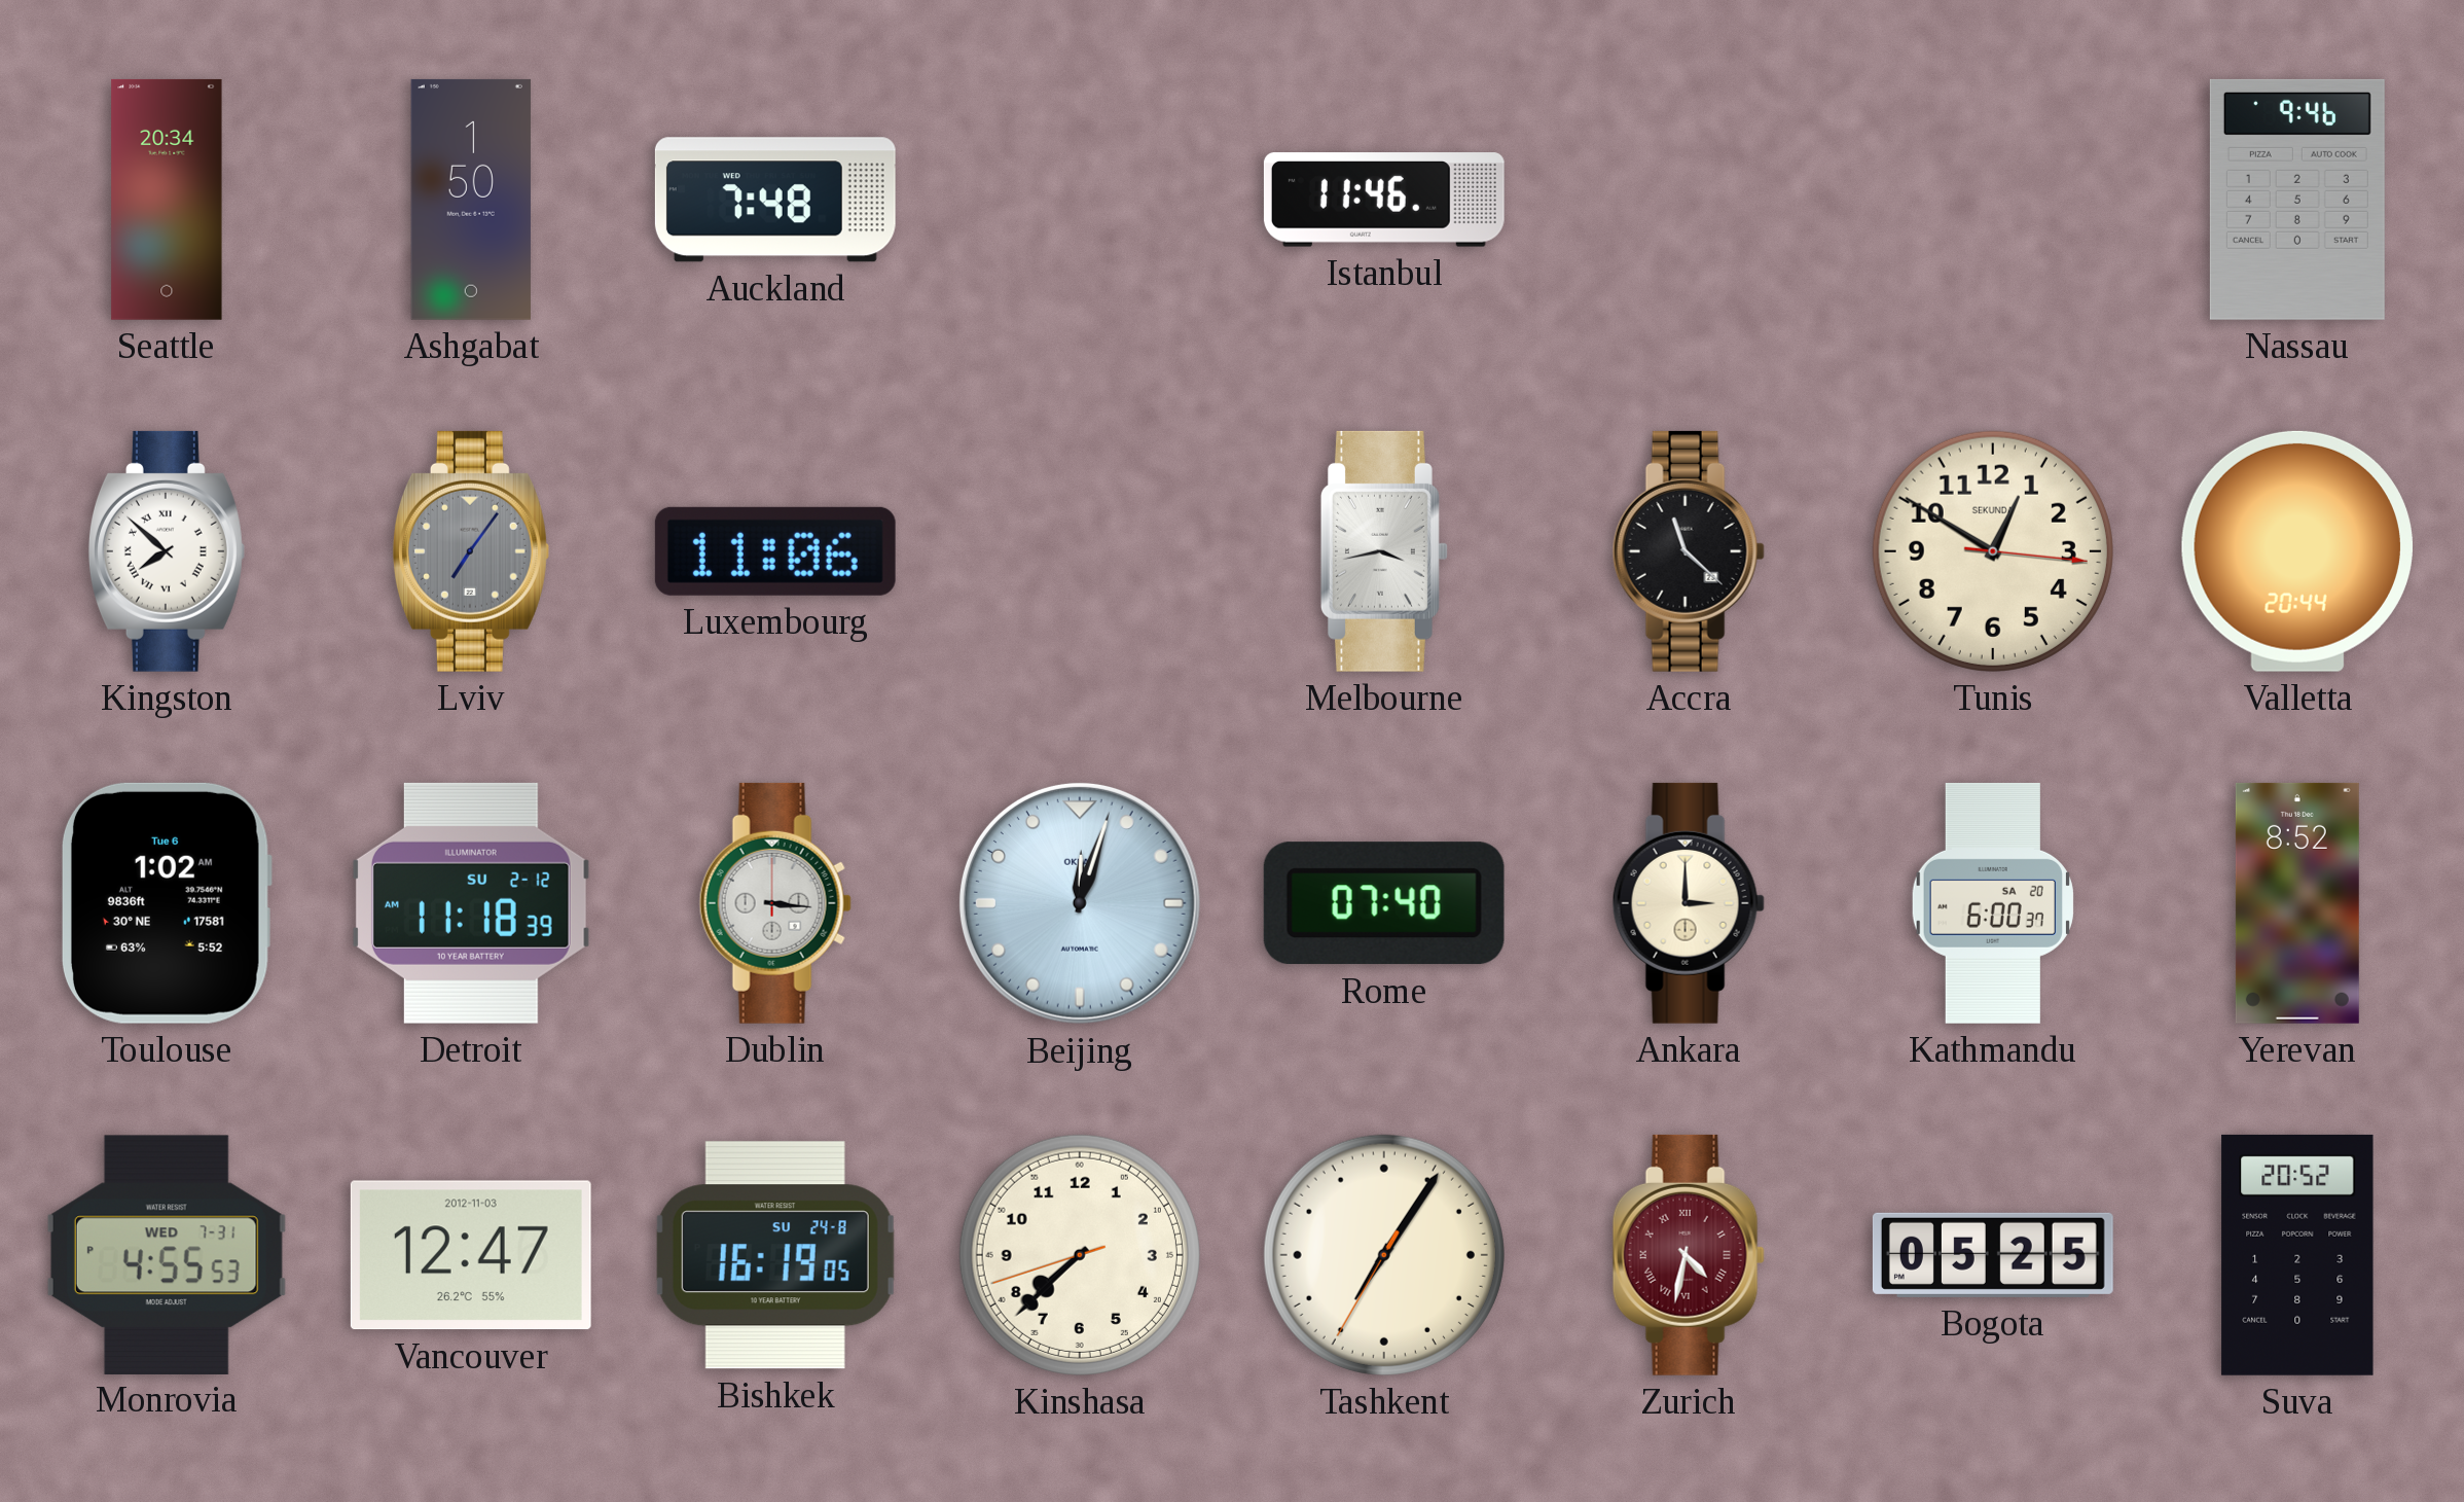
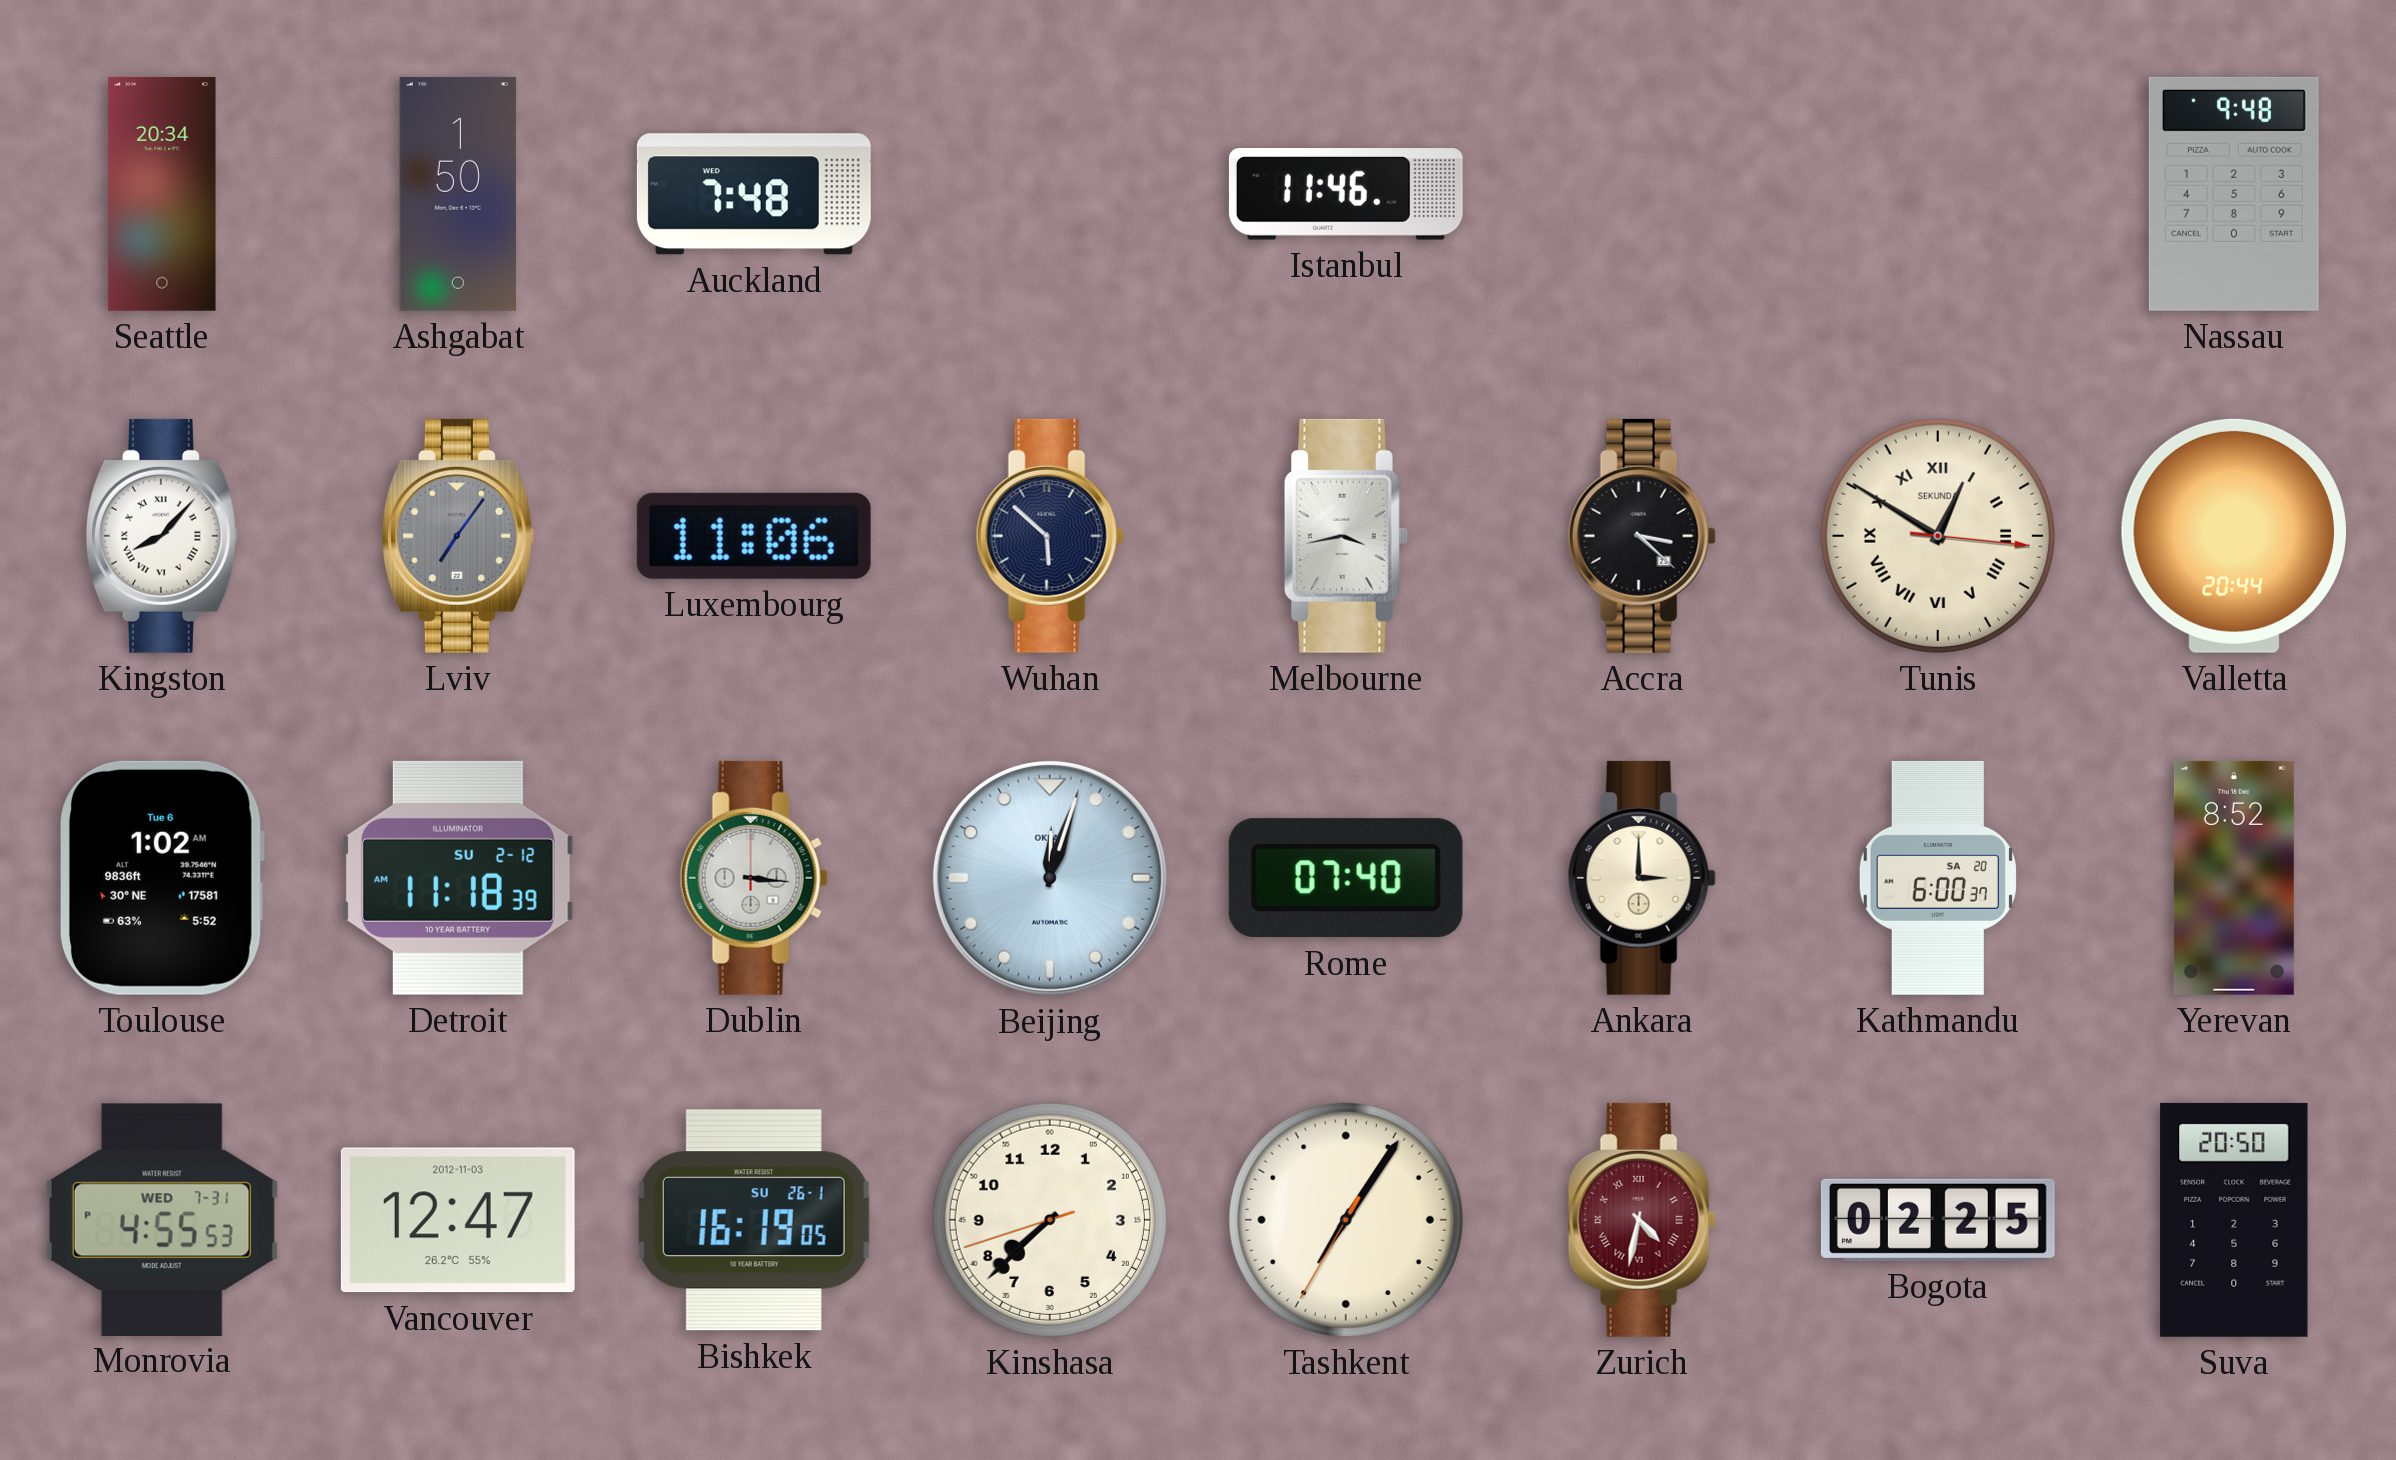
Nassau: 9:46 -> 9:48
Kingston: 7:52 -> 8:07
Wuhan: none -> 5:52
Accra: 11:22 -> 3:22
Tunis numerals: Arabic -> Roman
Bishkek date: SU 24-8 -> SU 26-1
Bogota: 05:25 -> 02:25
Suva: 20:52 -> 20:50
